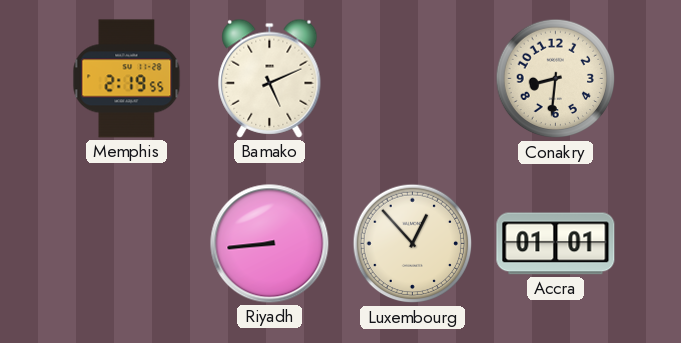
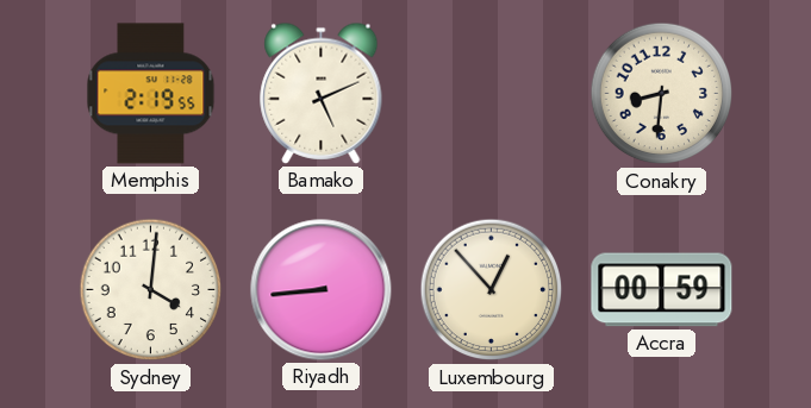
Sydney: none -> 4:01
Accra: 01:01 -> 00:59
